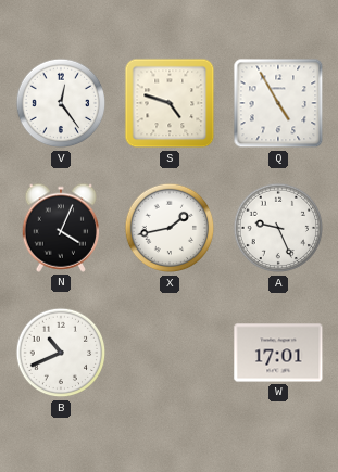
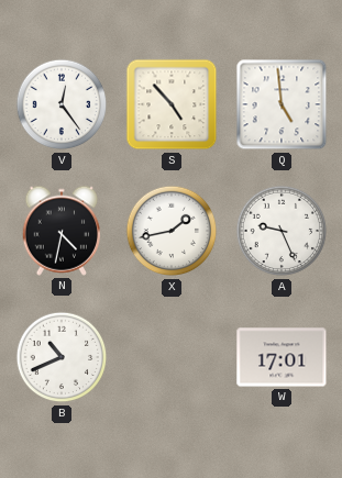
S: 4:48 -> 4:53
Q: 4:55 -> 4:59
N: 4:04 -> 4:32
